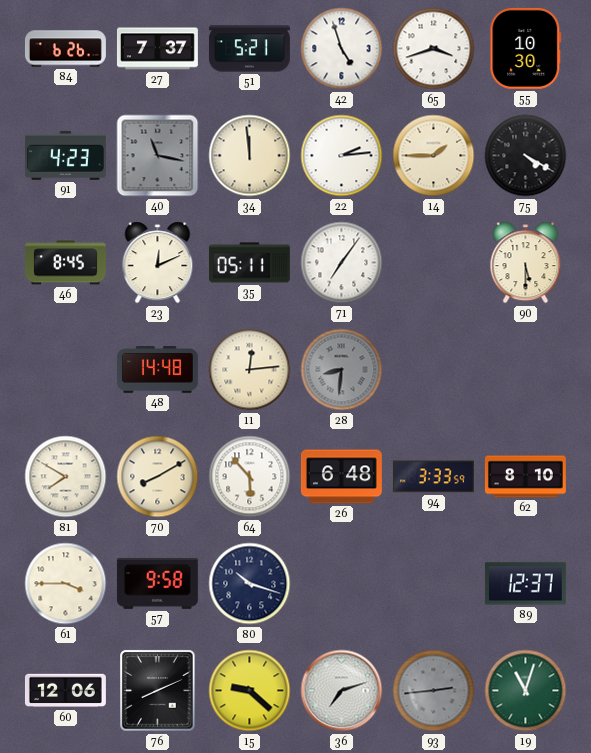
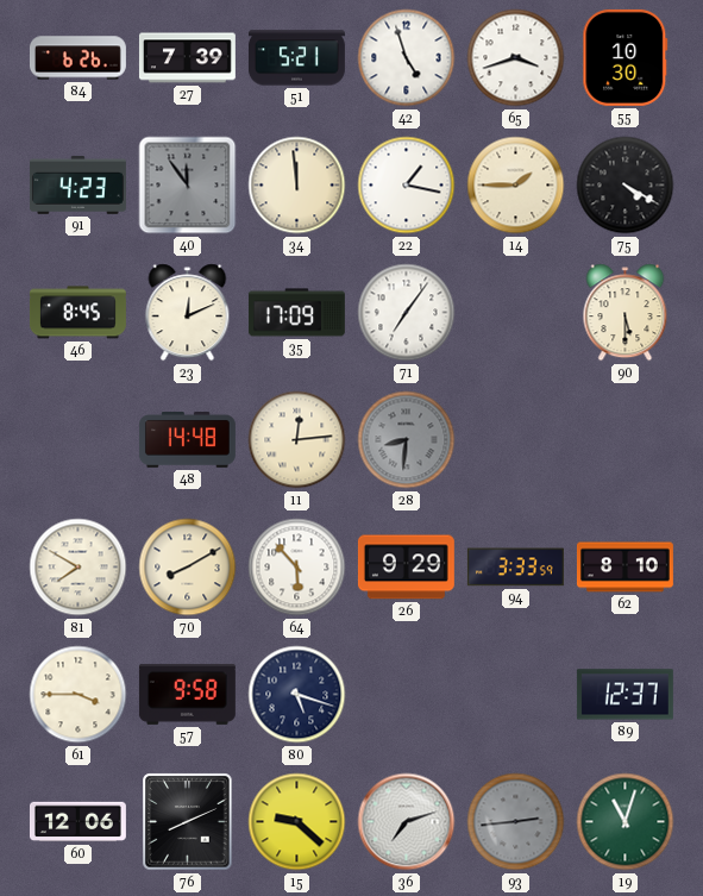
27: 7:37 -> 7:39
40: 11:17 -> 11:54
22: 2:14 -> 1:17
35: 05:11 -> 17:09
26: 6:48 -> 9:29
80: 10:18 -> 5:18
